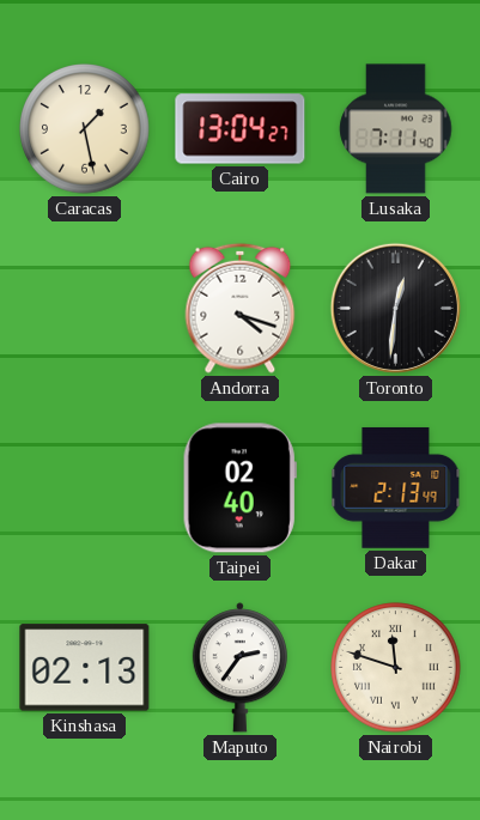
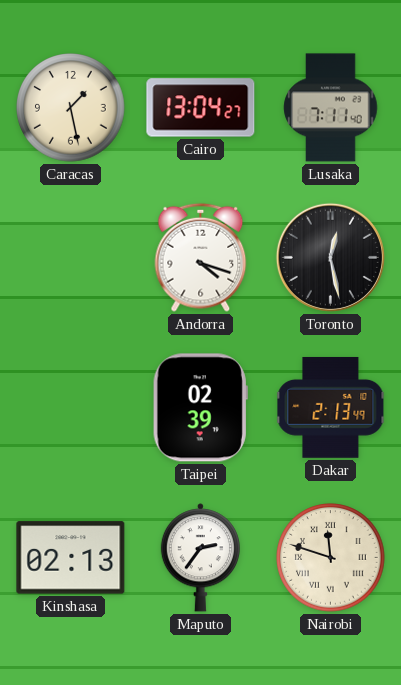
Toronto: 12:31 -> 12:28
Taipei: 02:40 -> 02:39
